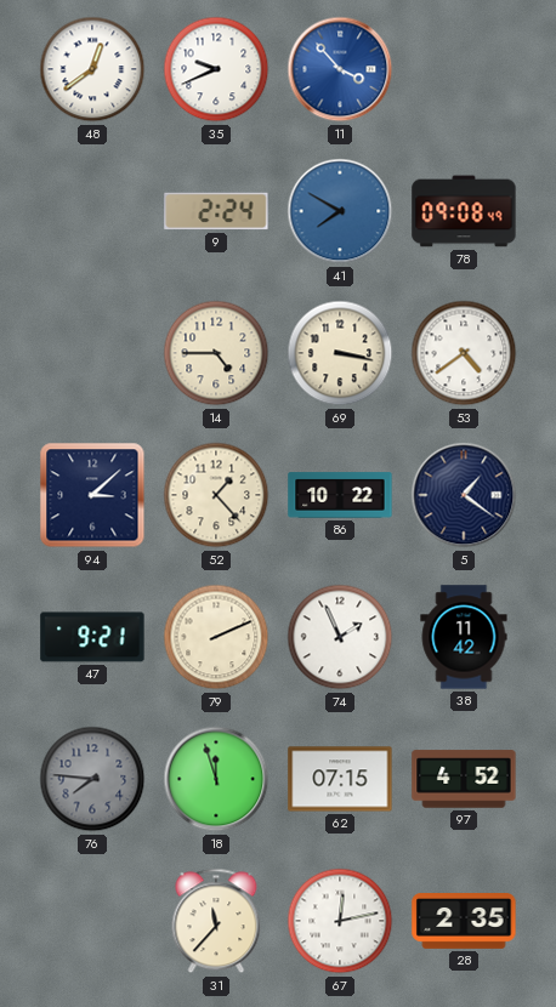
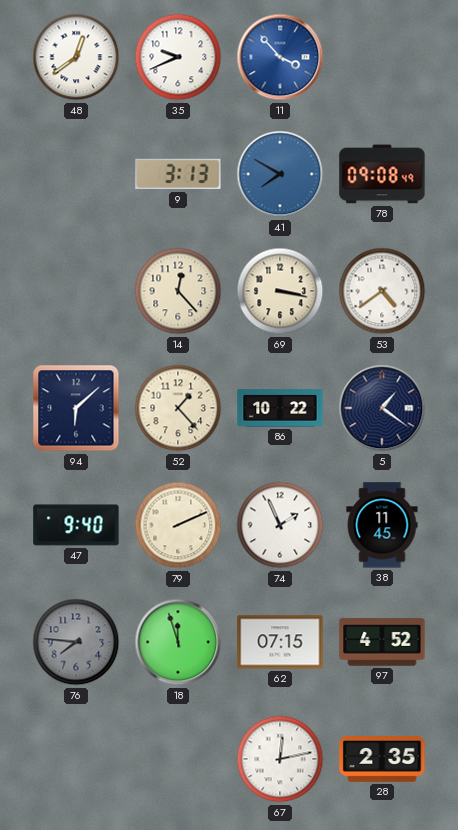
9: 2:24 -> 3:13
14: 4:45 -> 12:23
94: 3:08 -> 6:08
47: 9:21 -> 9:40
38: 11:42 -> 11:45
31: 11:37 -> none
